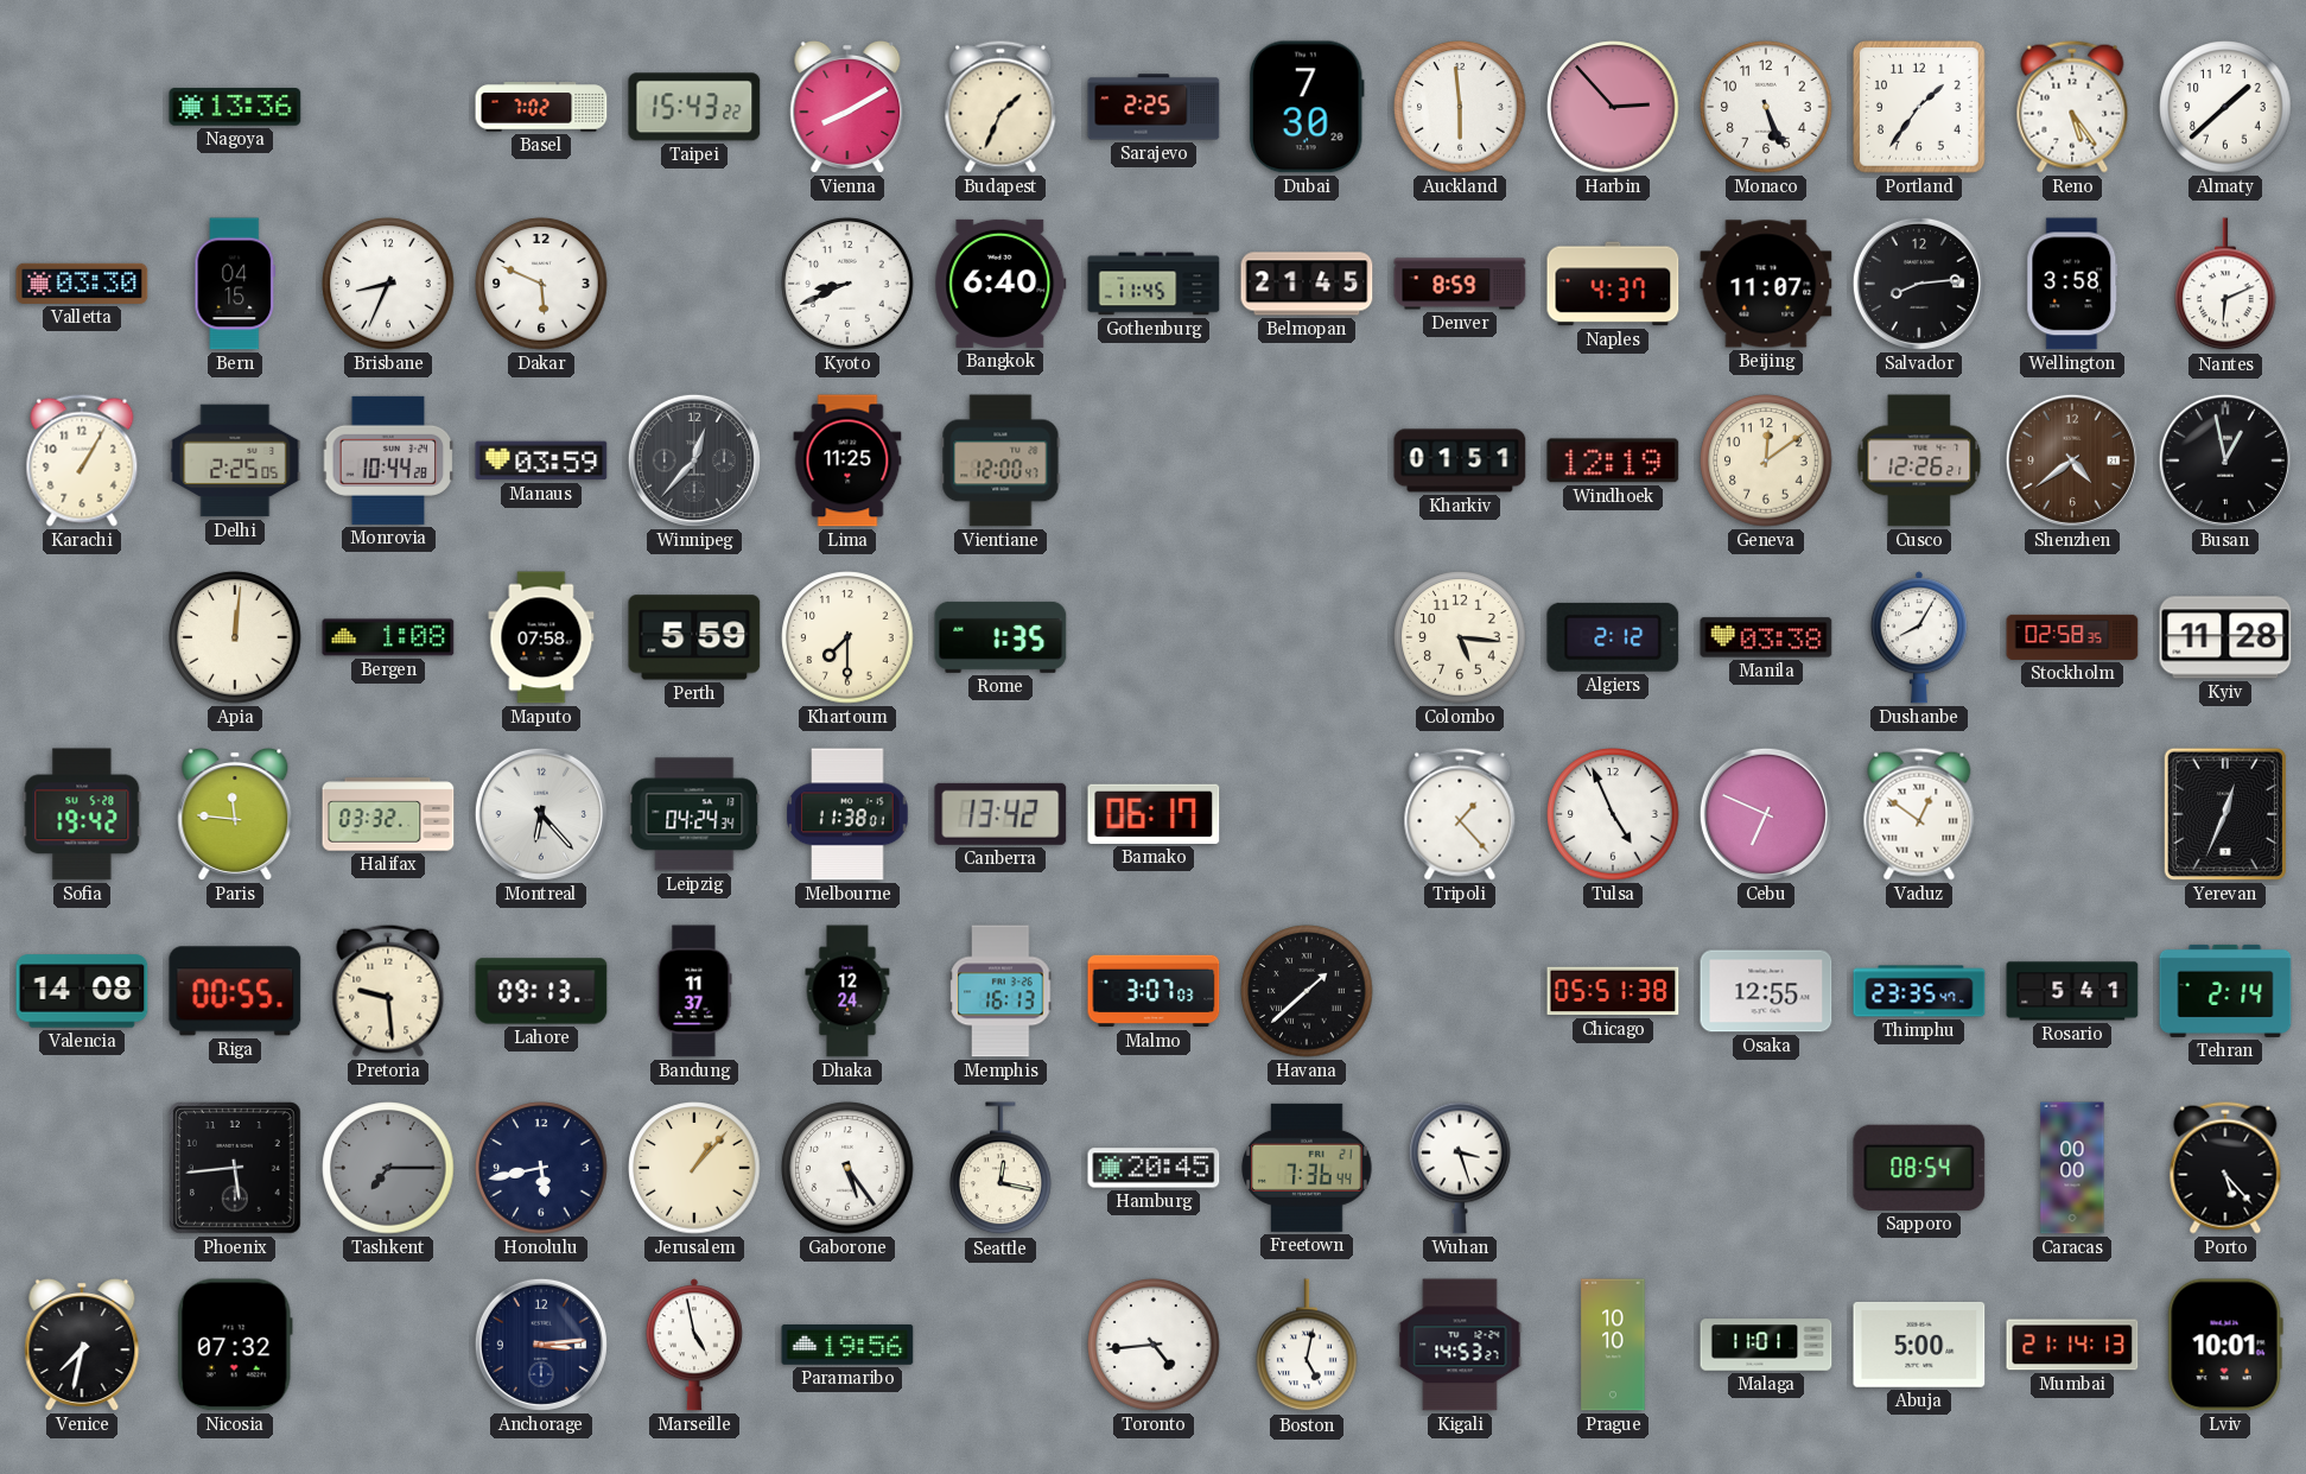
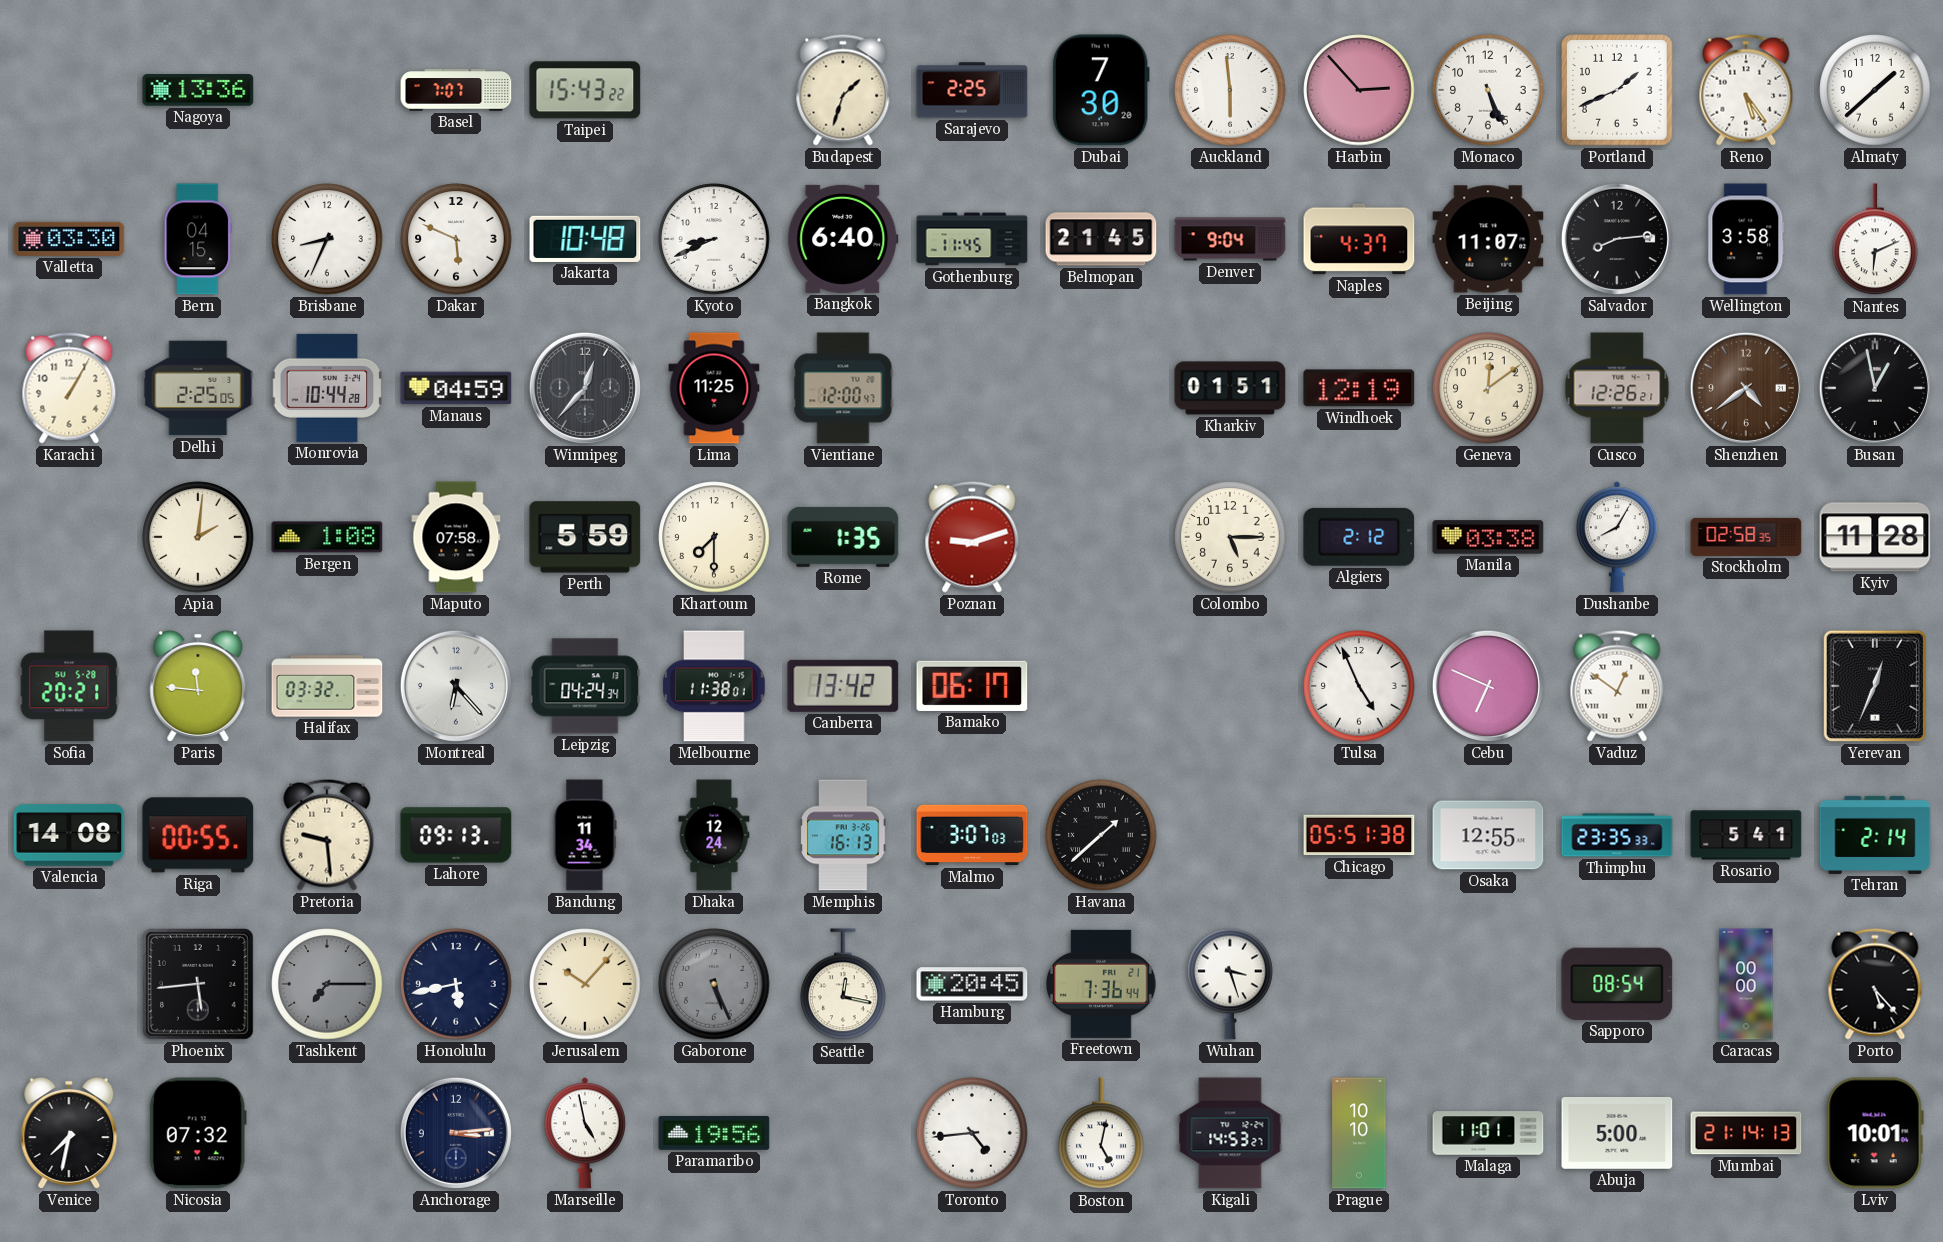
Basel: 7:02 -> 7:07
Vienna: 8:10 -> none
Budapest: 1:34 -> 1:33
Portland: 1:36 -> 1:41
Jakarta: none -> 10:48
Denver: 8:59 -> 9:04
Manaus: 03:59 -> 04:59
Apia: 12:01 -> 2:01
Poznan: none -> 9:12
Colombo: 5:16 -> 5:15
Sofia: 19:42 -> 20:21
Tripoli: 1:23 -> none
Bandung: 11:37 -> 11:34
Thimphu: 23:35:47 -> 23:35:33
Jerusalem: 1:07 -> 10:07
Gaborone: 5:24 -> 5:26
Gaborone dial: white -> grey
